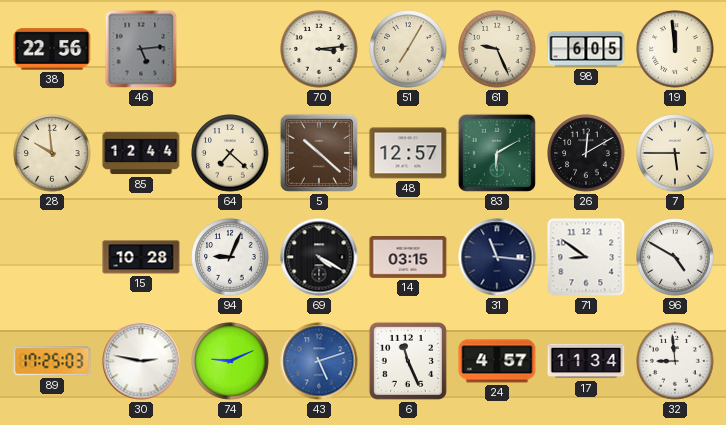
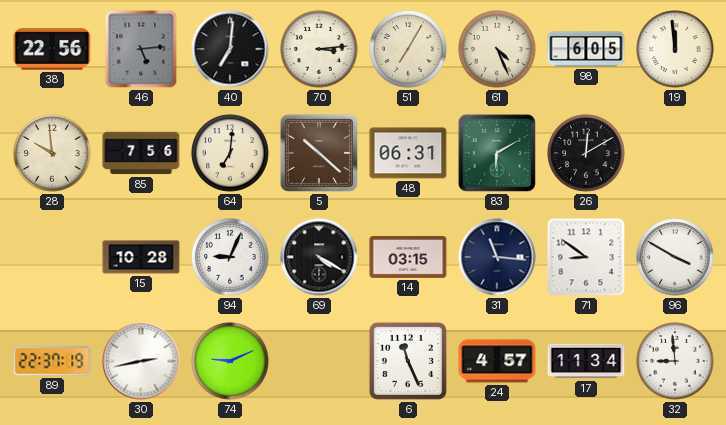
40: none -> 7:01
61: 9:26 -> 4:26
85: 12:44 -> 7:56
64: 7:22 -> 7:01
48: 12:57 -> 06:31
7: 5:45 -> none
96: 4:50 -> 3:50
89: 17:25 -> 22:37
30: 2:47 -> 2:43
43: 5:12 -> none
